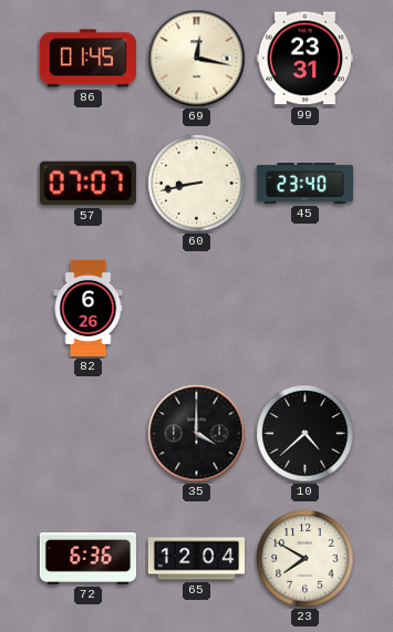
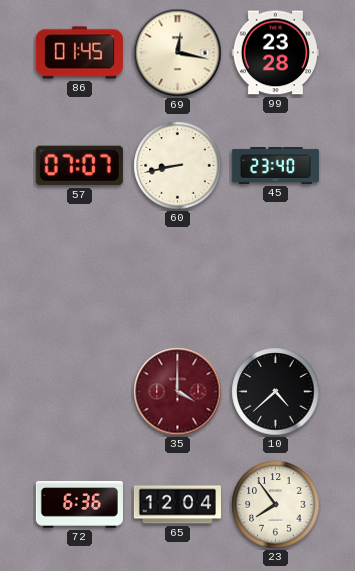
99: 23:31 -> 23:28
82: 6:26 -> none
35 dial: black -> burgundy
23: 7:50 -> 7:54
